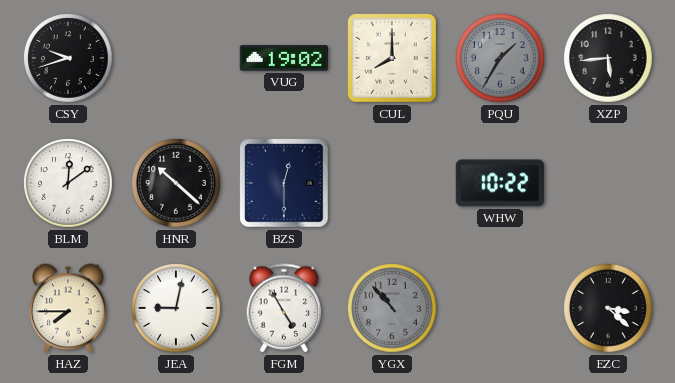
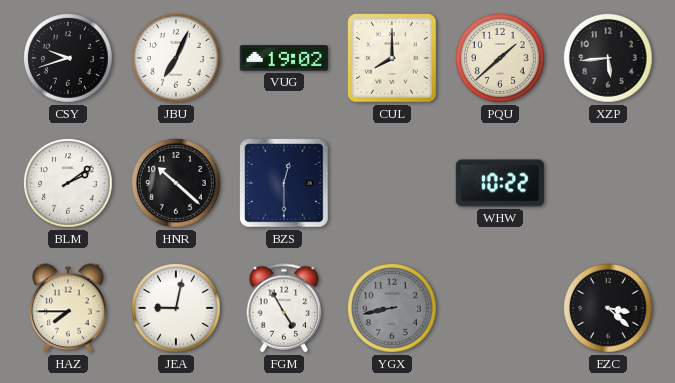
JBU: none -> 7:04
PQU: 1:35 -> 1:38
PQU dial: grey -> cream
BLM: 12:09 -> 2:09
YGX: 10:53 -> 8:43
